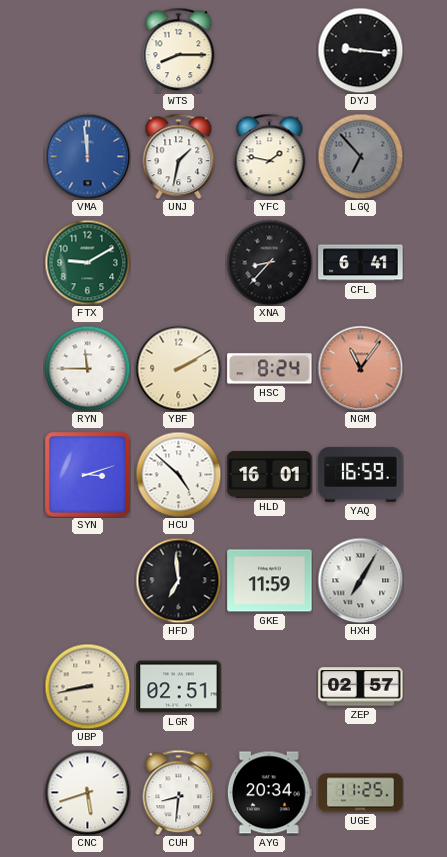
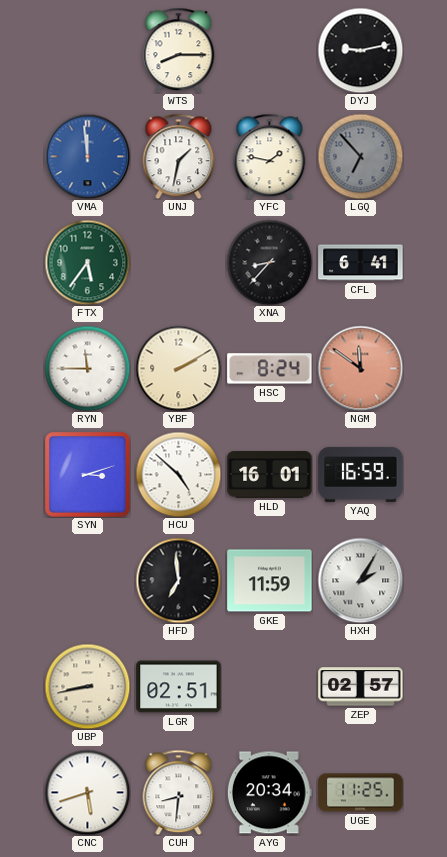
DYJ: 9:16 -> 9:13
FTX: 9:10 -> 5:36
NGM: 11:06 -> 11:51
HXH: 7:05 -> 2:05
